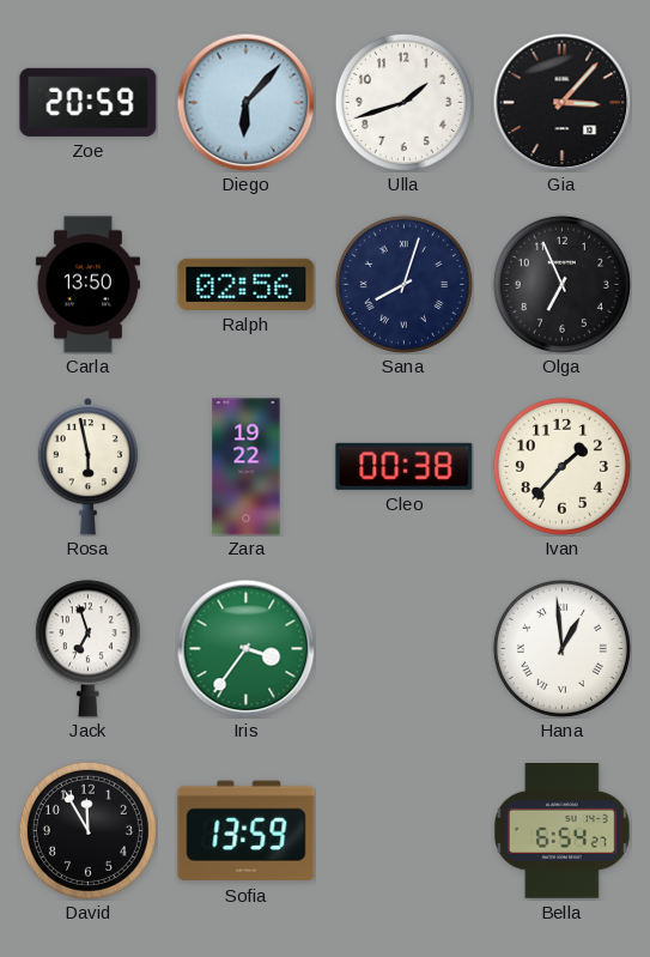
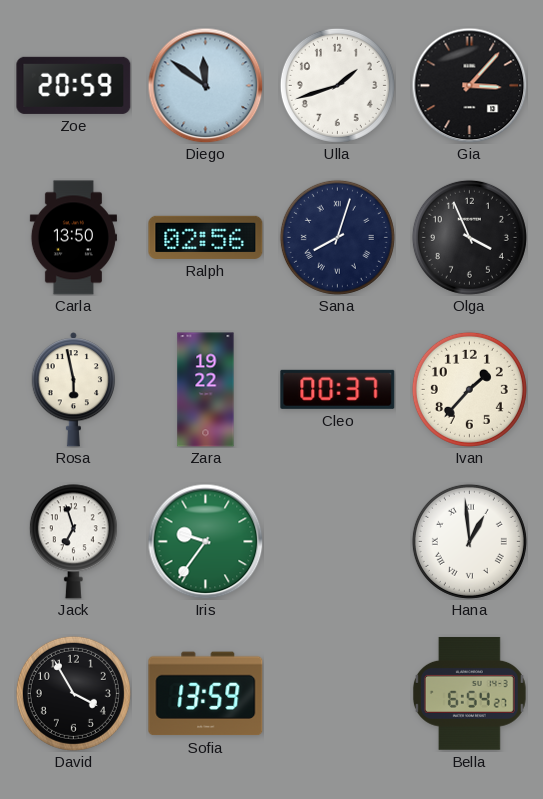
Diego: 6:07 -> 11:51
Olga: 6:56 -> 3:56
Cleo: 00:38 -> 00:37
Iris: 3:36 -> 9:36
David: 11:55 -> 3:55
